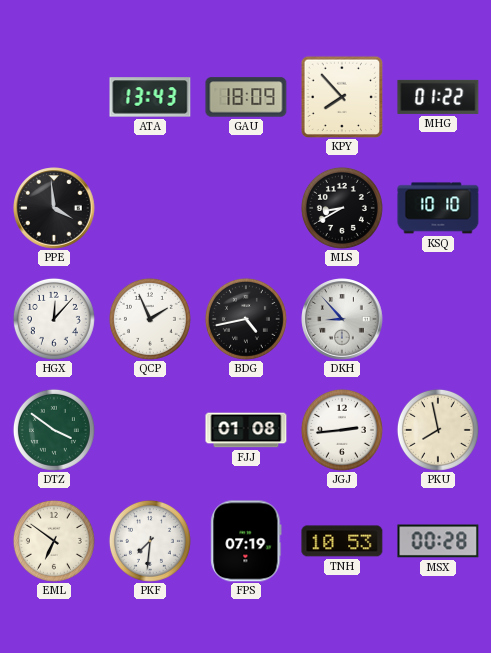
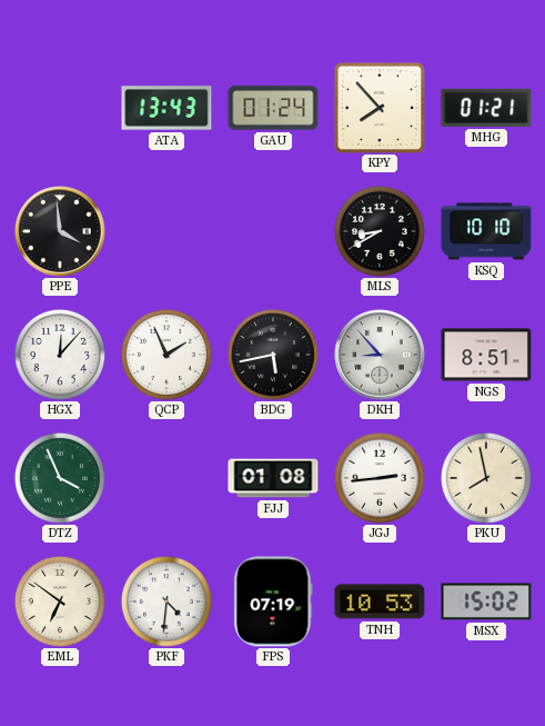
GAU: 18:09 -> 01:24
MHG: 01:22 -> 01:21
BDG: 4:43 -> 5:43
NGS: none -> 8:51
DTZ: 3:51 -> 3:56
PKF: 7:31 -> 4:31
MSX: 00:28 -> 15:02
